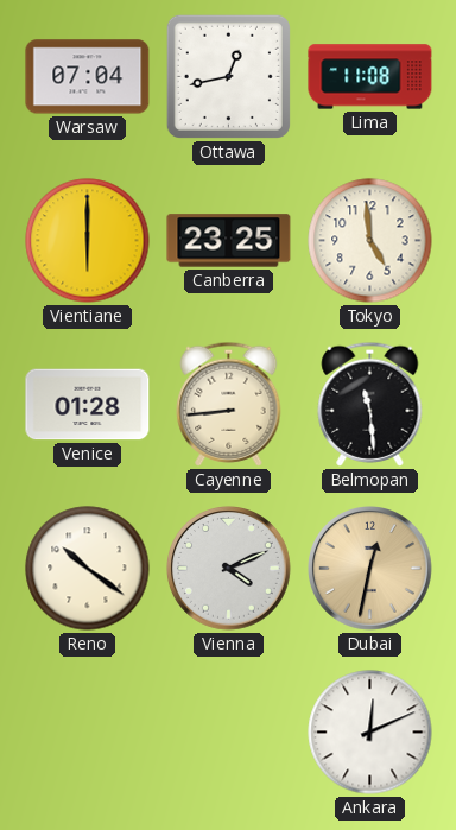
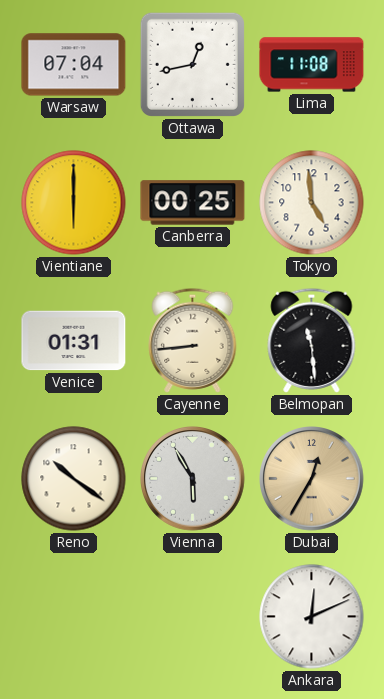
Canberra: 23:25 -> 00:25
Venice: 01:28 -> 01:31
Vienna: 4:11 -> 5:55
Dubai: 12:32 -> 12:35
